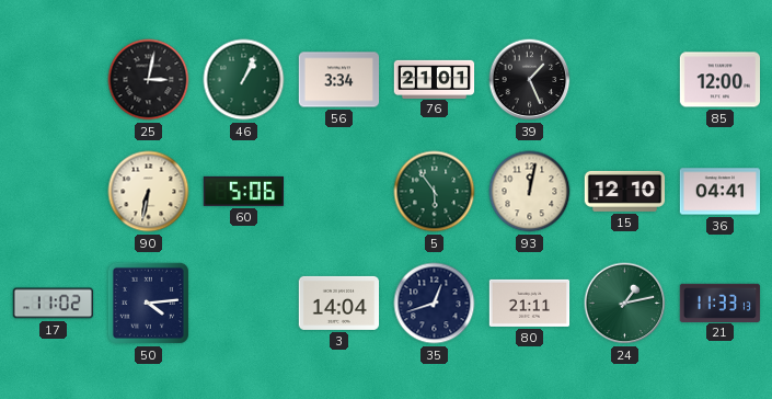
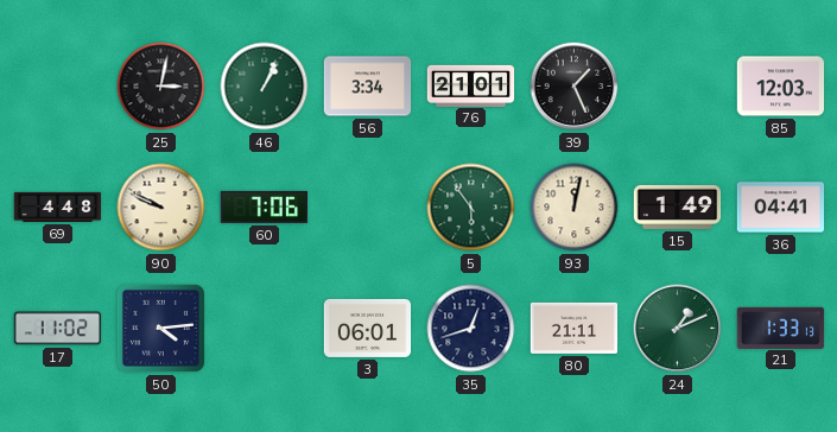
85: 12:00 -> 12:03
69: none -> 4:48
90: 6:32 -> 9:49
60: 5:06 -> 7:06
15: 12:10 -> 1:49
3: 14:04 -> 06:01
24: 1:13 -> 1:11
21: 11:33 -> 1:33
